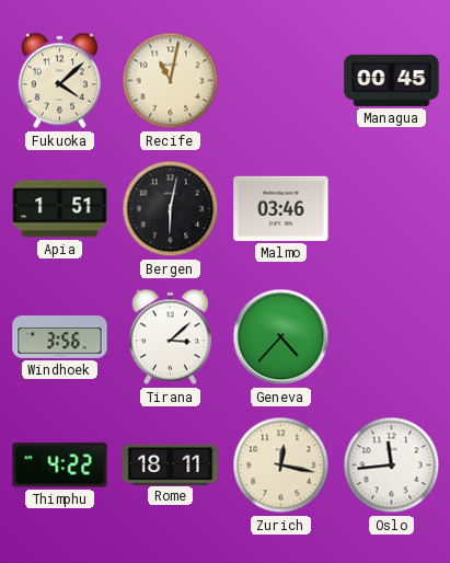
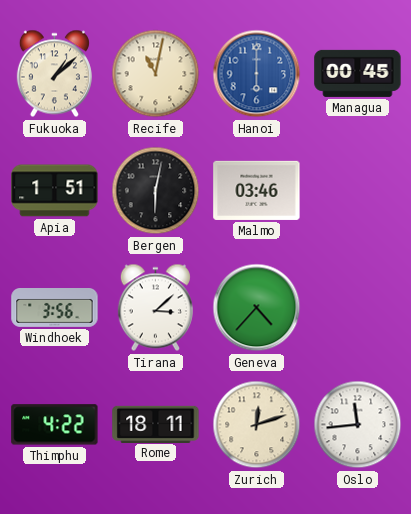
Fukuoka: 4:08 -> 1:08
Hanoi: none -> 6:00
Zurich: 12:17 -> 12:12
